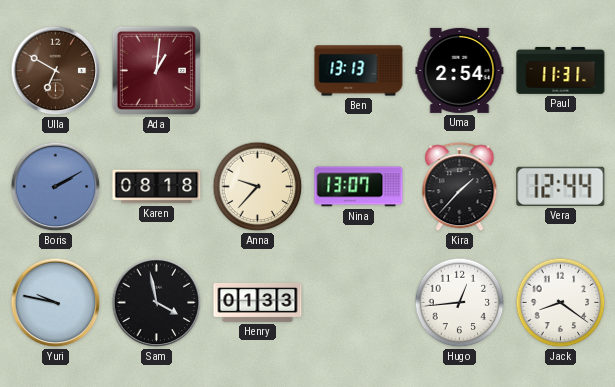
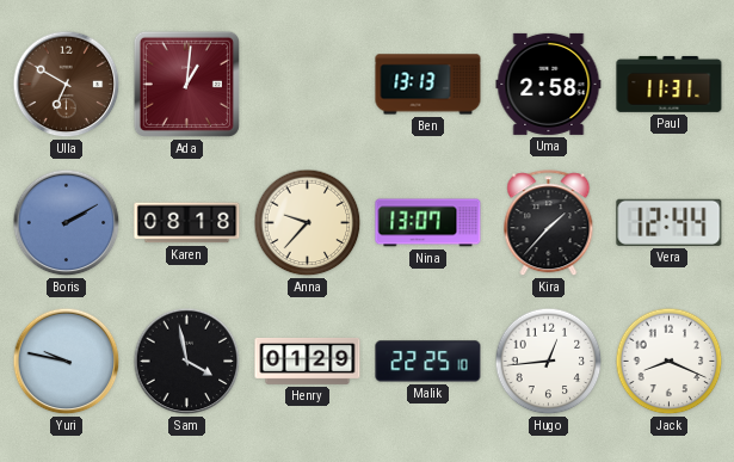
Uma: 2:54 -> 2:58
Henry: 01:33 -> 01:29
Malik: none -> 22:25
Jack: 8:21 -> 8:19
